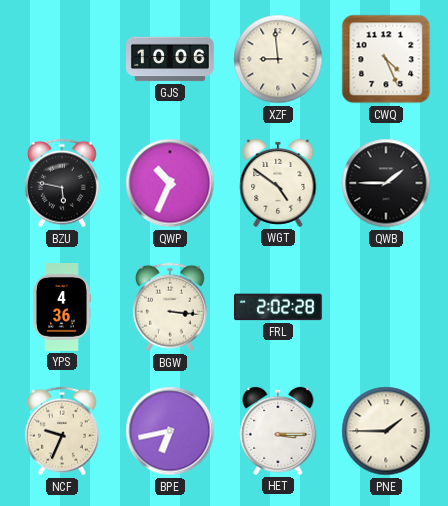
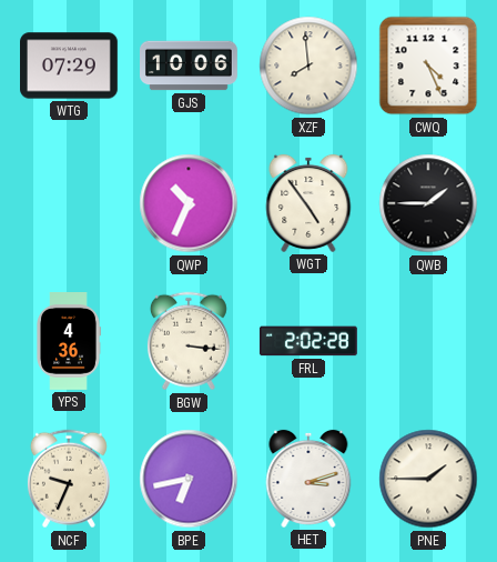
WTG: none -> 07:29
XZF: 8:59 -> 7:59
BZU: 5:47 -> none
WGT: 4:51 -> 4:54
HET: 3:15 -> 3:12
